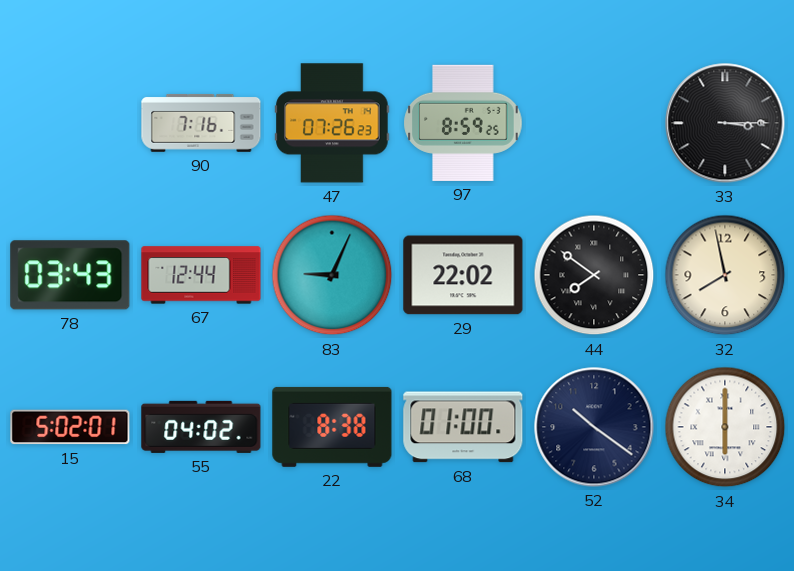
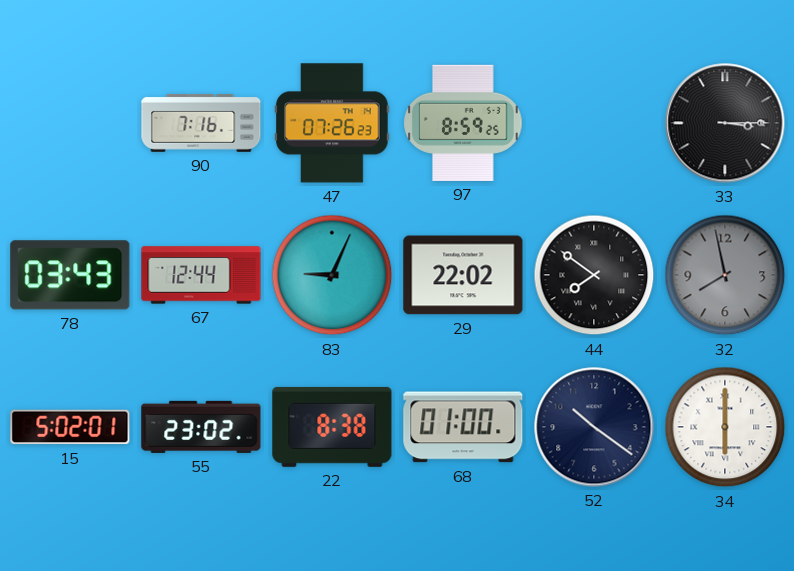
32 dial: cream -> grey
55: 04:02 -> 23:02
